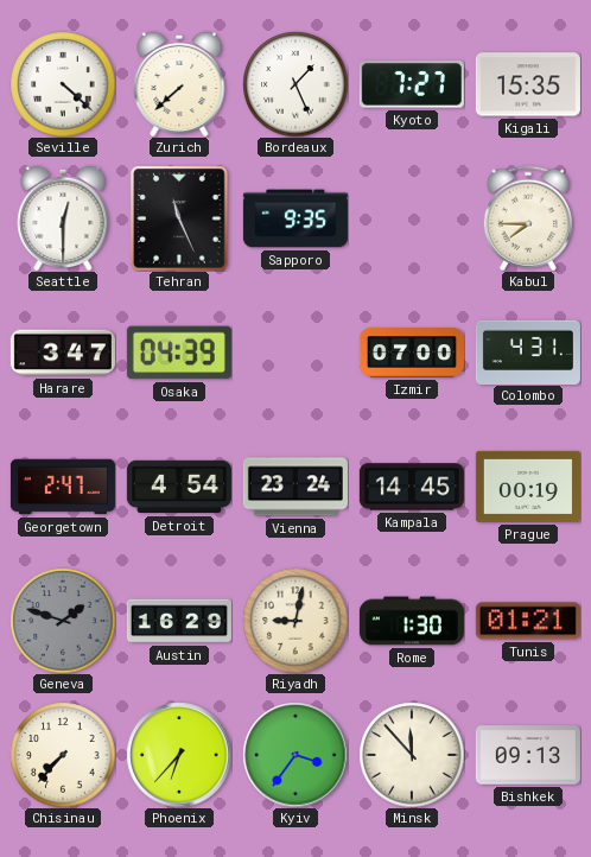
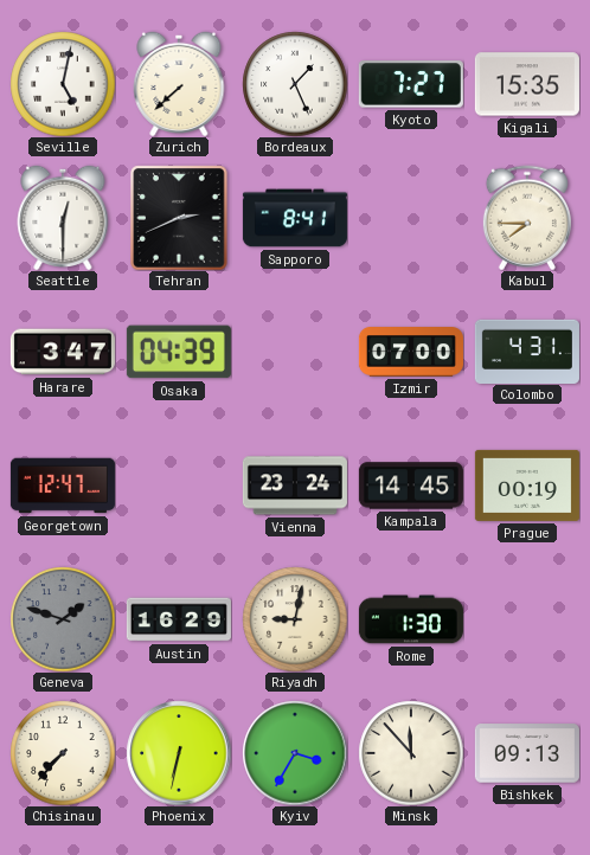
Seville: 4:22 -> 5:02
Tehran: 11:26 -> 2:41
Sapporo: 9:35 -> 8:41
Georgetown: 2:47 -> 12:47
Detroit: 4:54 -> none
Tunis: 01:21 -> none
Phoenix: 6:37 -> 6:32
Kyiv: 3:36 -> 3:35
